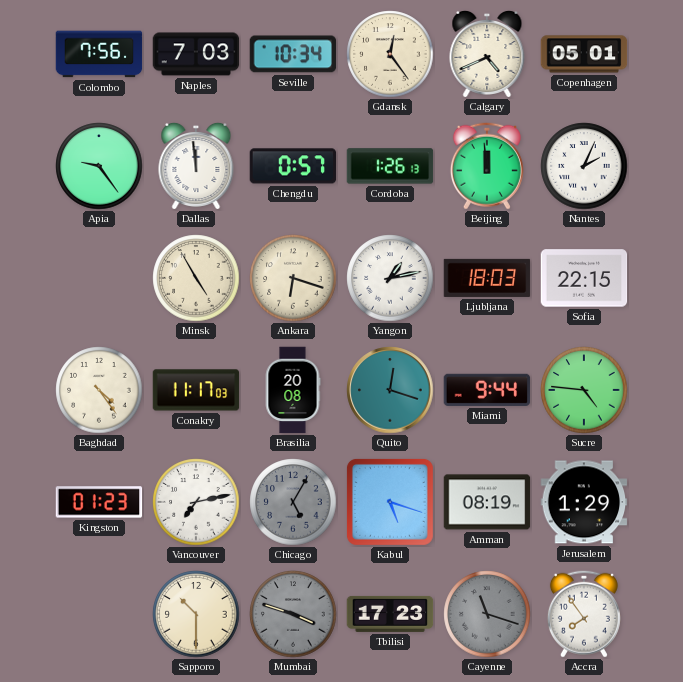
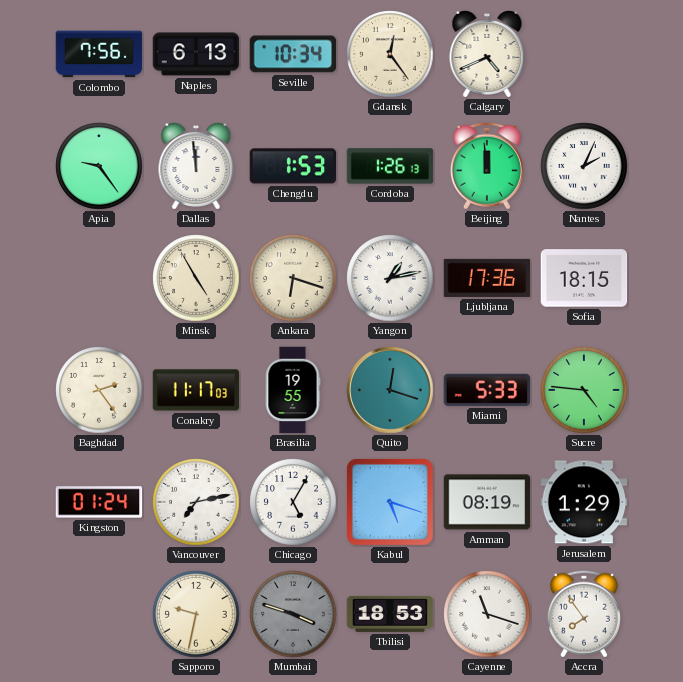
Naples: 7:03 -> 6:13
Copenhagen: 05:01 -> none
Chengdu: 0:57 -> 1:53
Ljubljana: 18:03 -> 17:36
Sofia: 22:15 -> 18:15
Baghdad: 4:24 -> 2:24
Brasilia: 20:08 -> 19:55
Miami: 9:44 -> 5:33
Kingston: 01:23 -> 01:24
Chicago dial: grey -> white
Sapporo: 10:30 -> 9:32
Tbilisi: 17:23 -> 18:53
Cayenne dial: grey -> white
